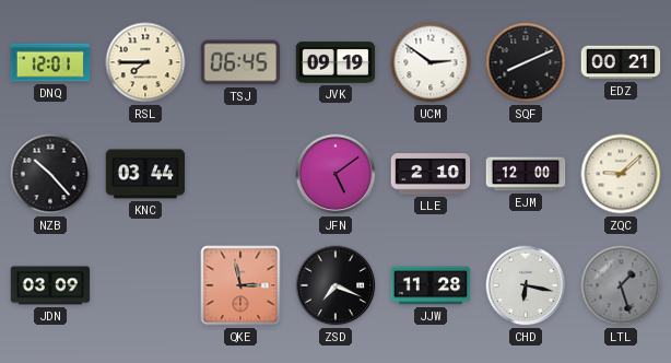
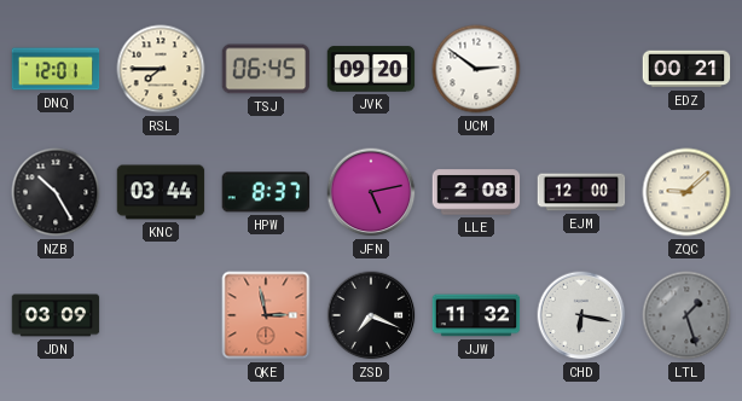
JVK: 09:19 -> 09:20
SQF: 8:11 -> none
NZB: 10:23 -> 10:25
HPW: none -> 8:37
JFN: 5:09 -> 5:13
LLE: 2:10 -> 2:08
JJW: 11:28 -> 11:32
